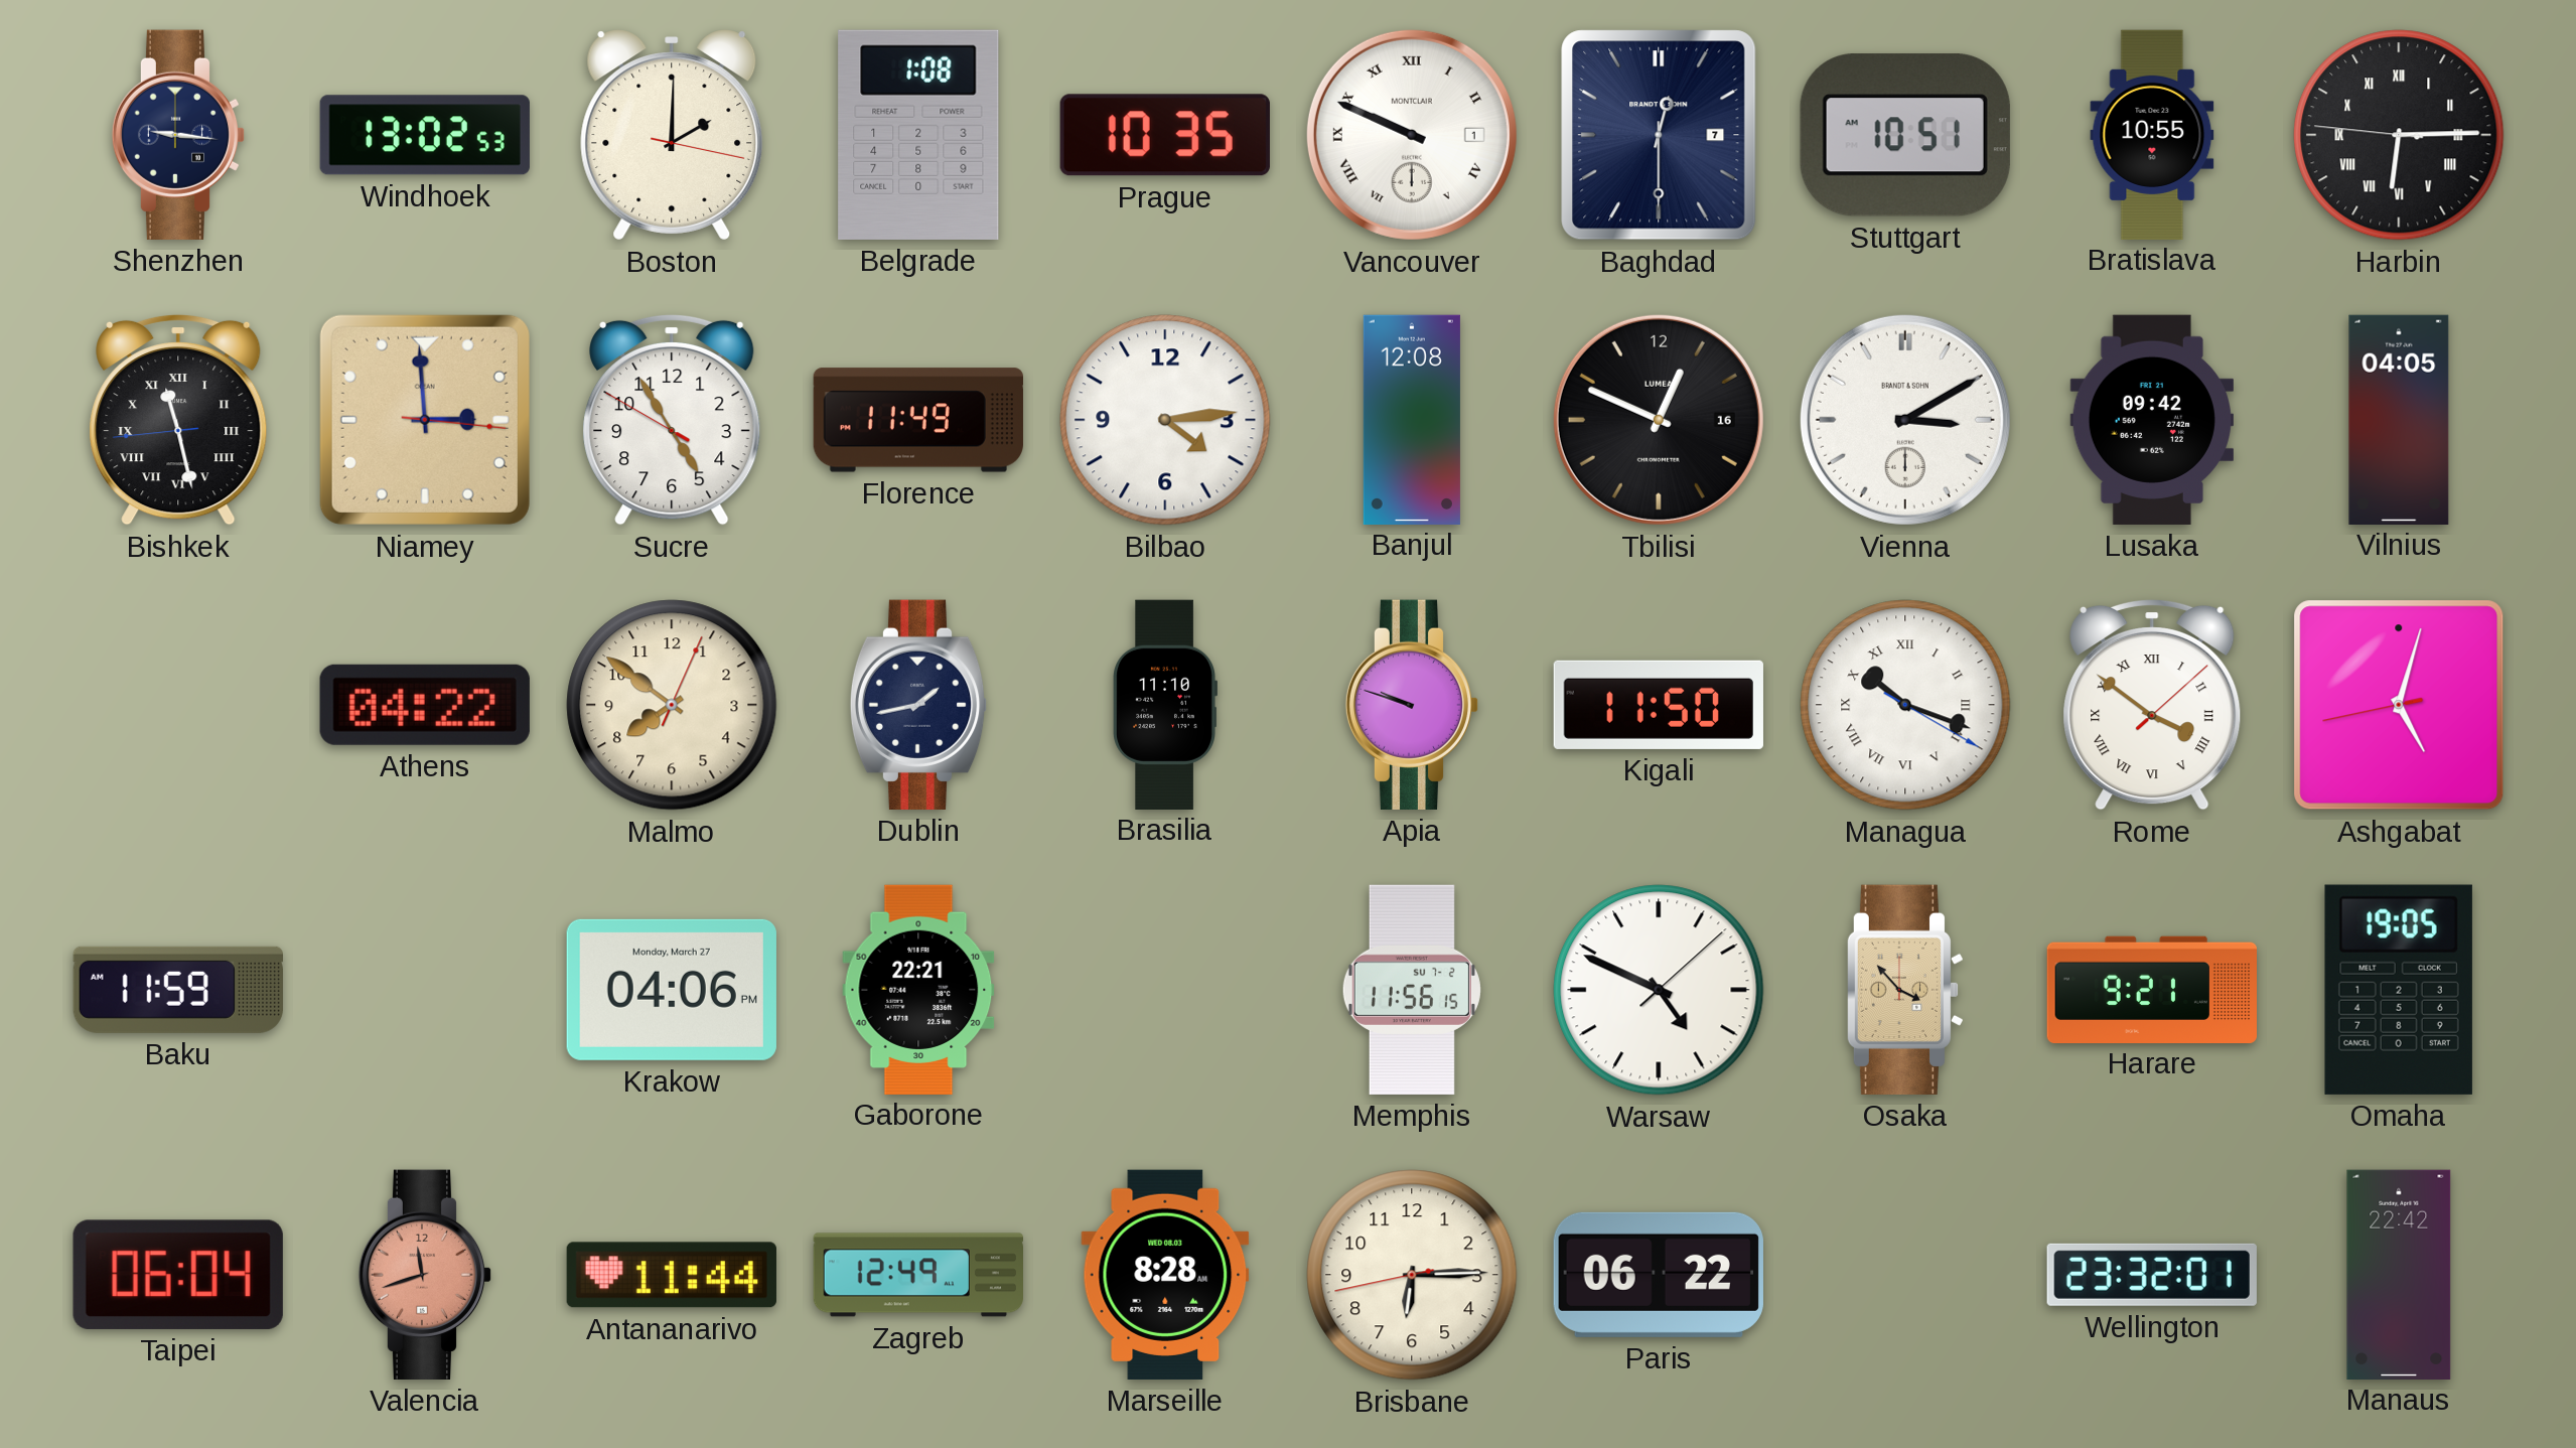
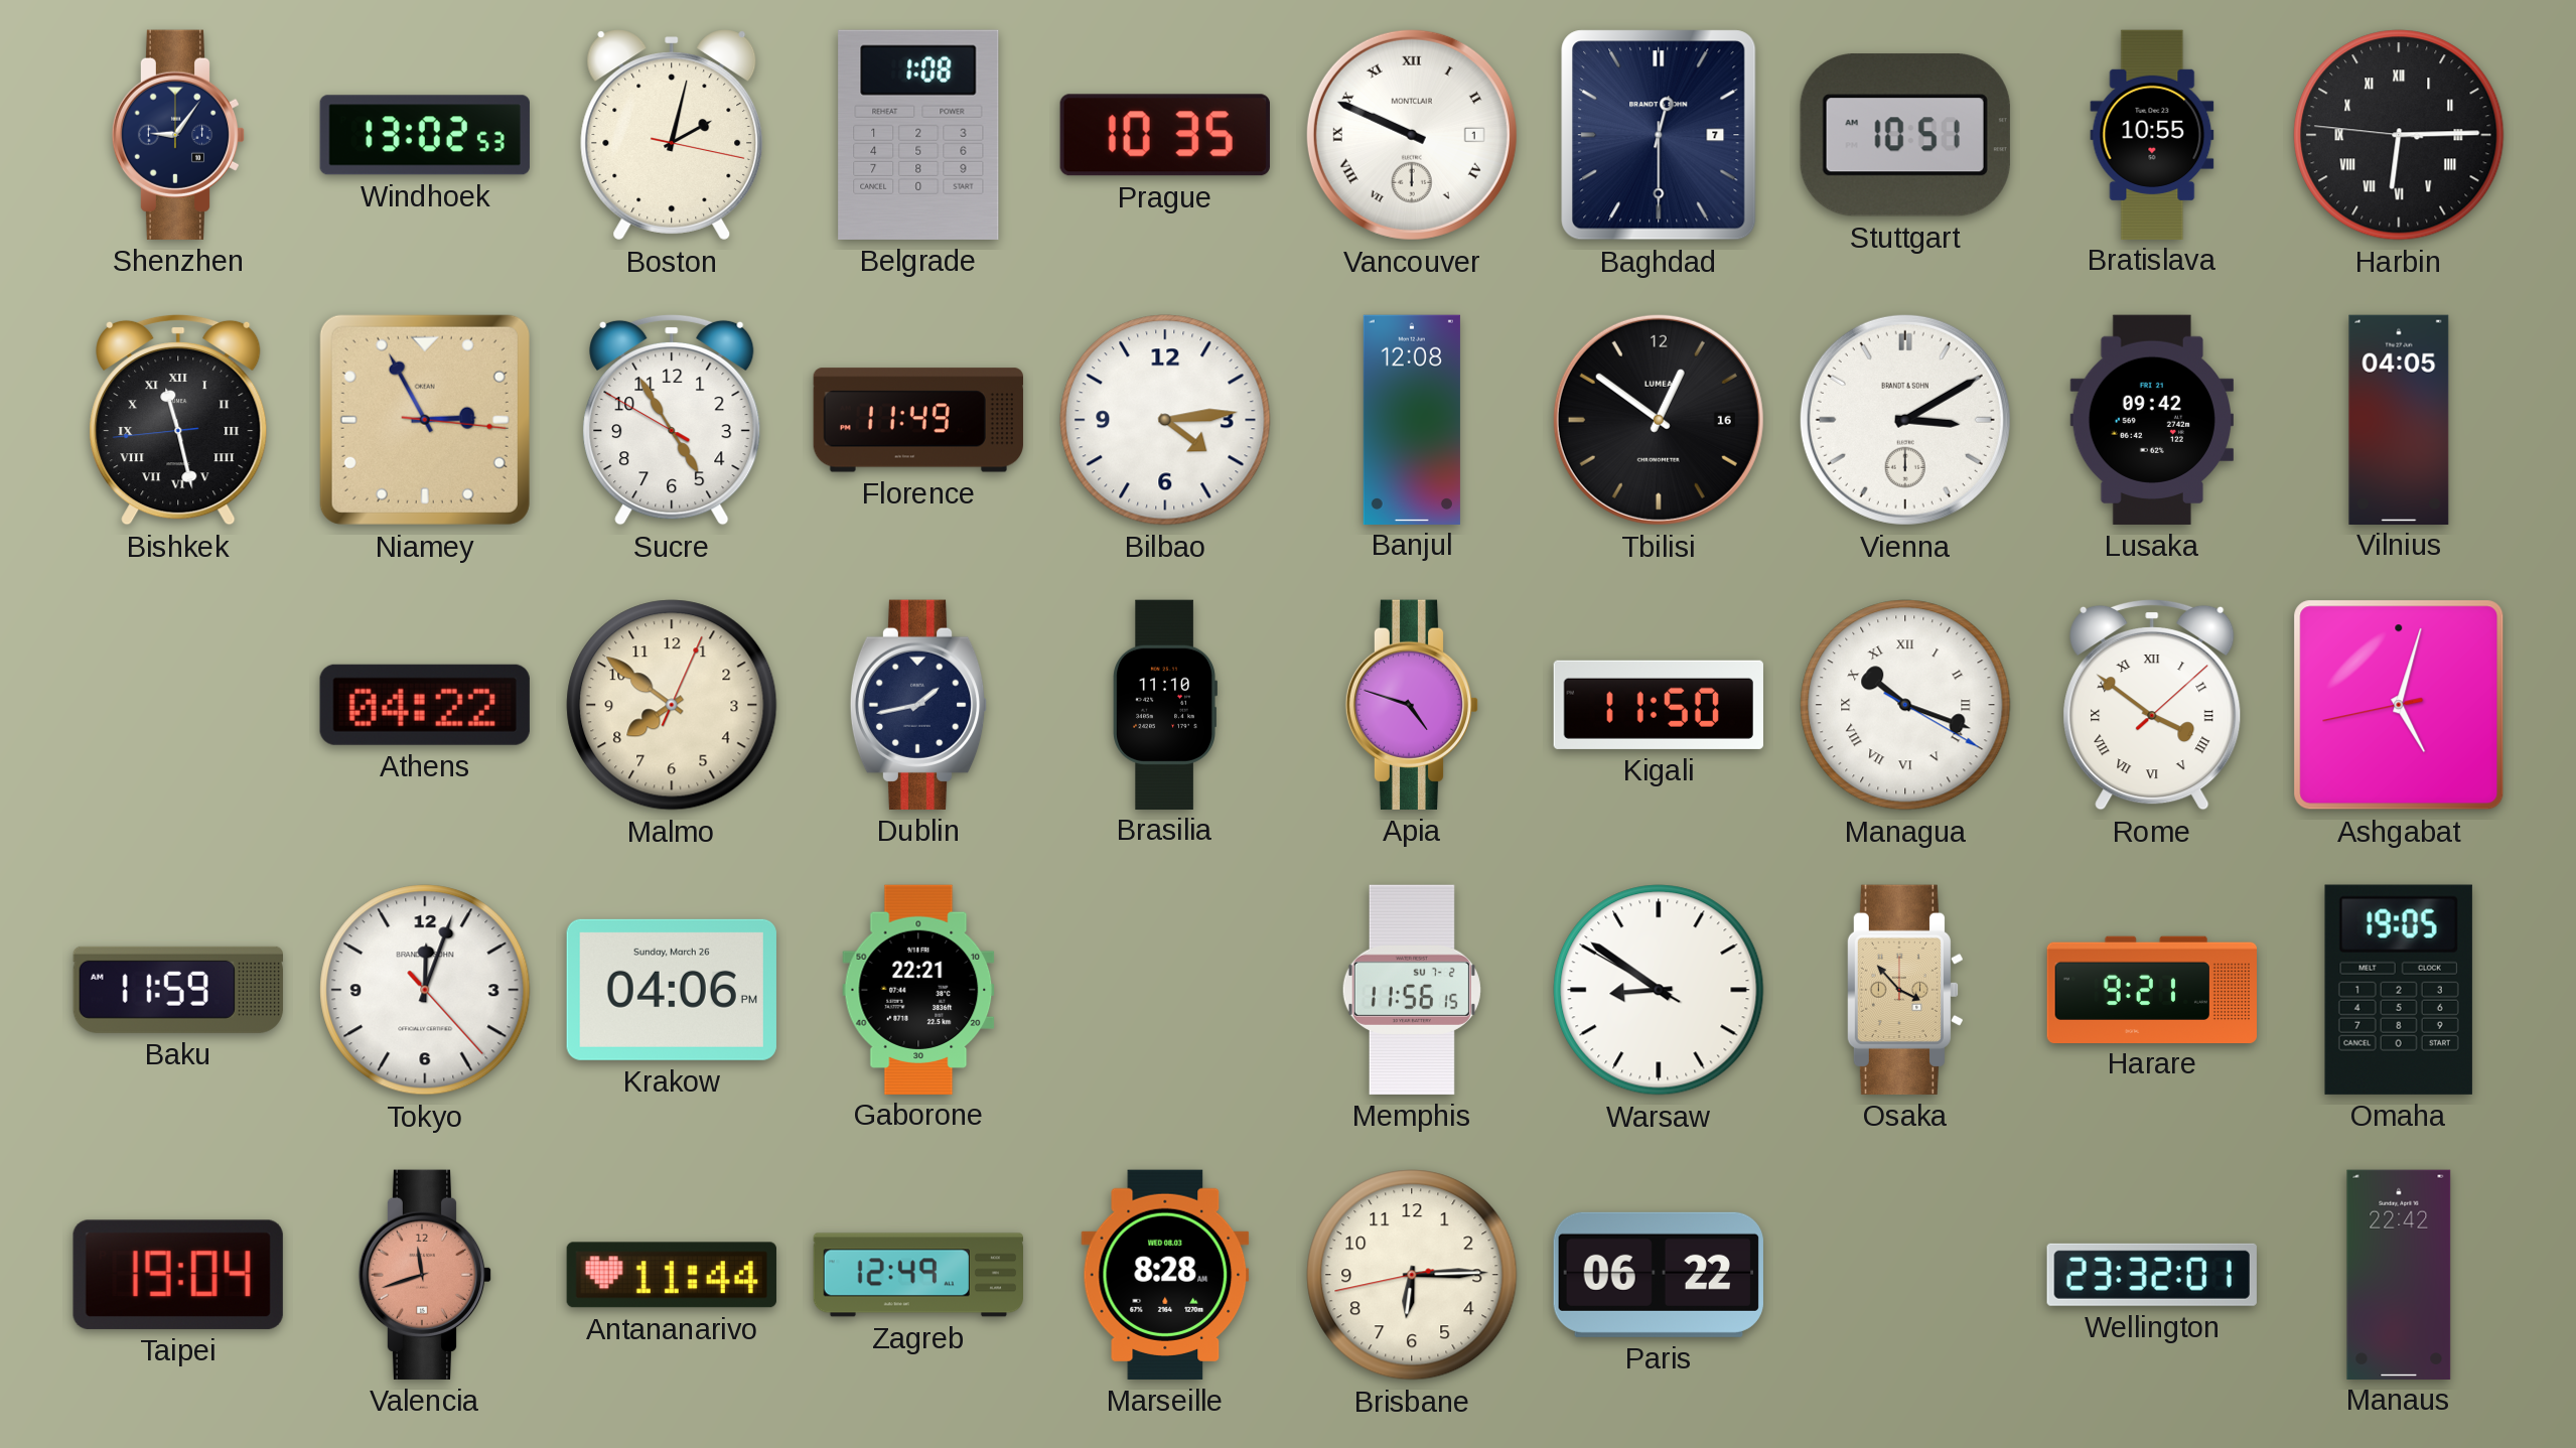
Shenzhen: 9:16 -> 9:06
Boston: 2:00 -> 2:02
Niamey: 2:59 -> 2:55
Tbilisi: 12:49 -> 12:51
Apia: 9:48 -> 4:48
Tokyo: none -> 12:03
Krakow date: Monday, March 27 -> Sunday, March 26
Warsaw: 4:49 -> 8:50
Taipei: 06:04 -> 19:04
